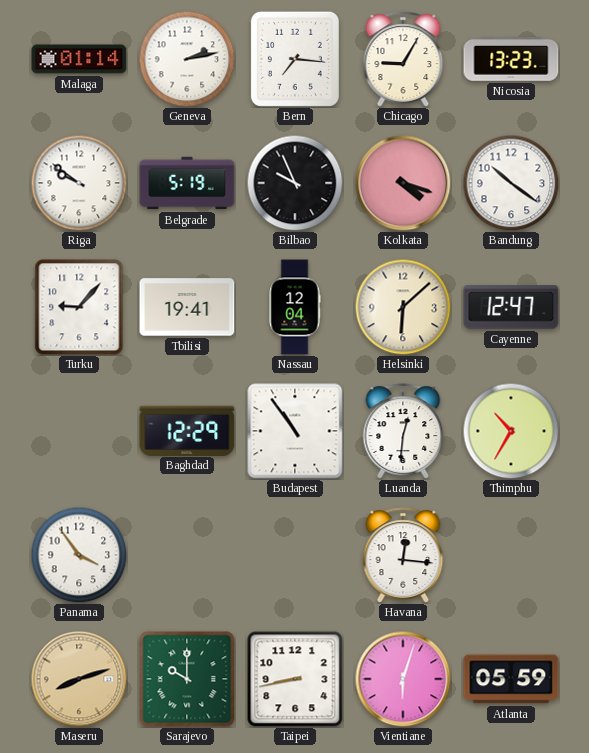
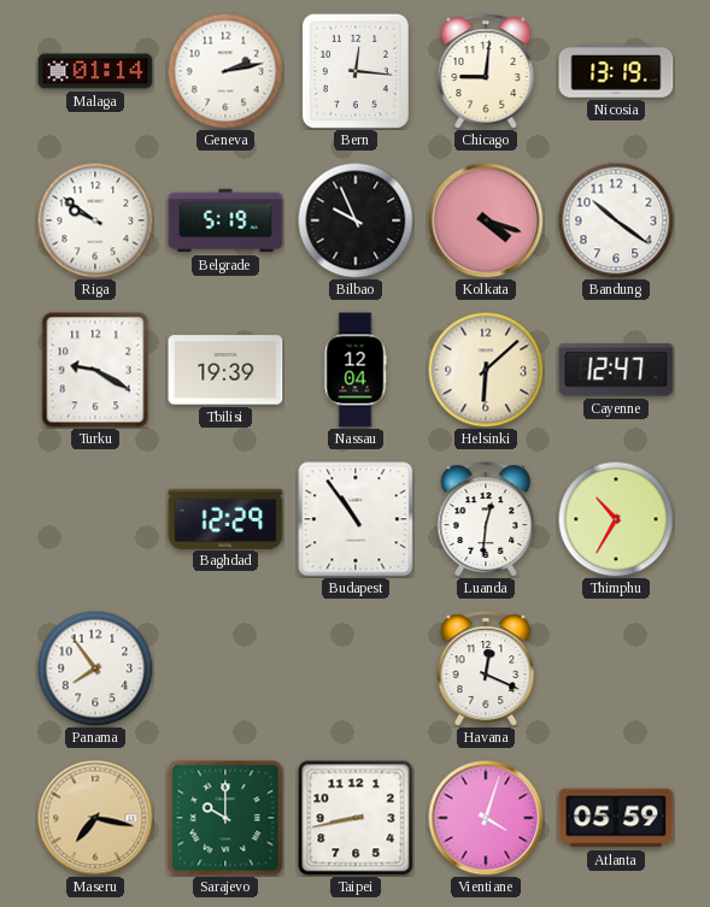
Bern: 7:16 -> 12:16
Chicago: 9:05 -> 9:01
Nicosia: 13:23 -> 13:19
Turku: 9:07 -> 9:20
Tbilisi: 19:41 -> 19:39
Panama: 3:54 -> 7:54
Havana: 12:16 -> 12:19
Maseru: 8:12 -> 7:17
Vientiane: 6:03 -> 4:03
